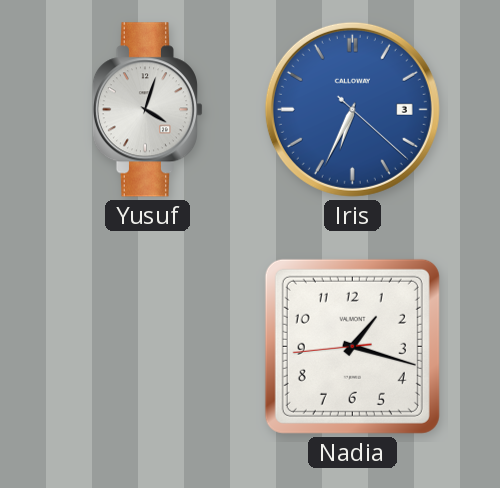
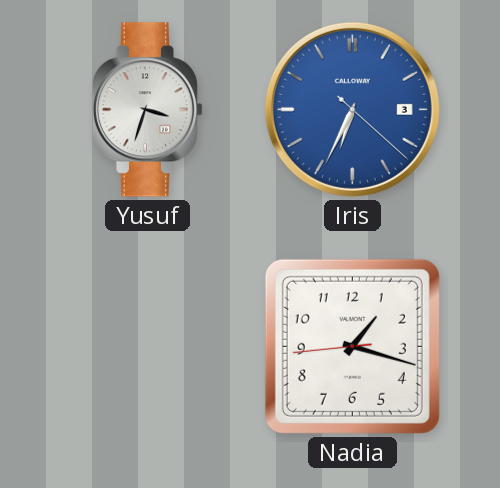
Yusuf: 4:03 -> 3:33
